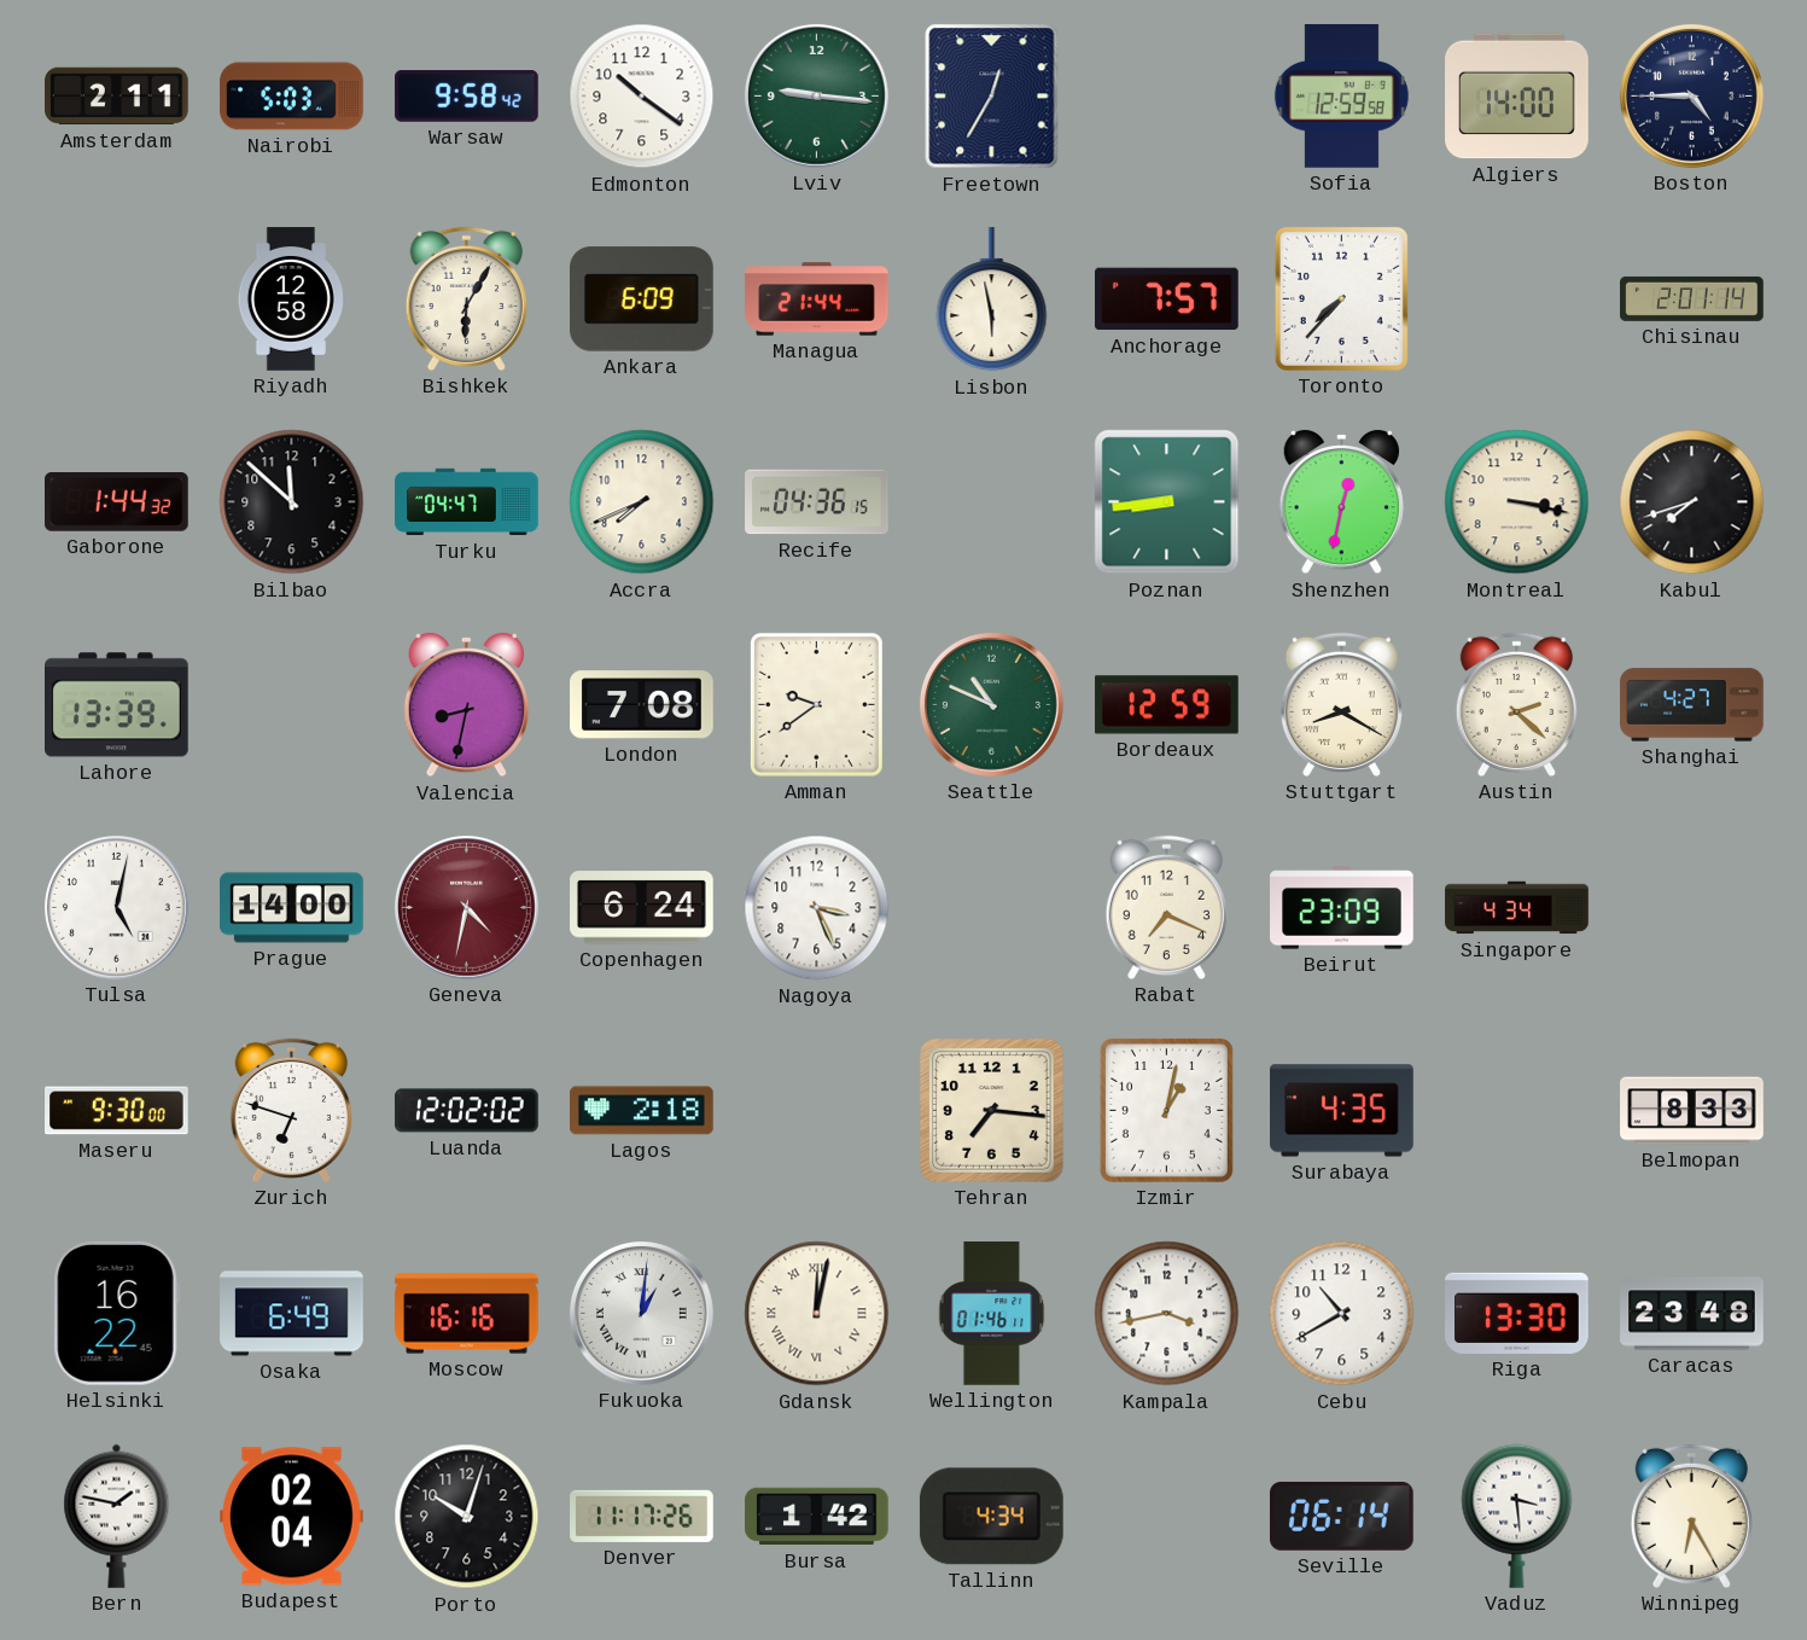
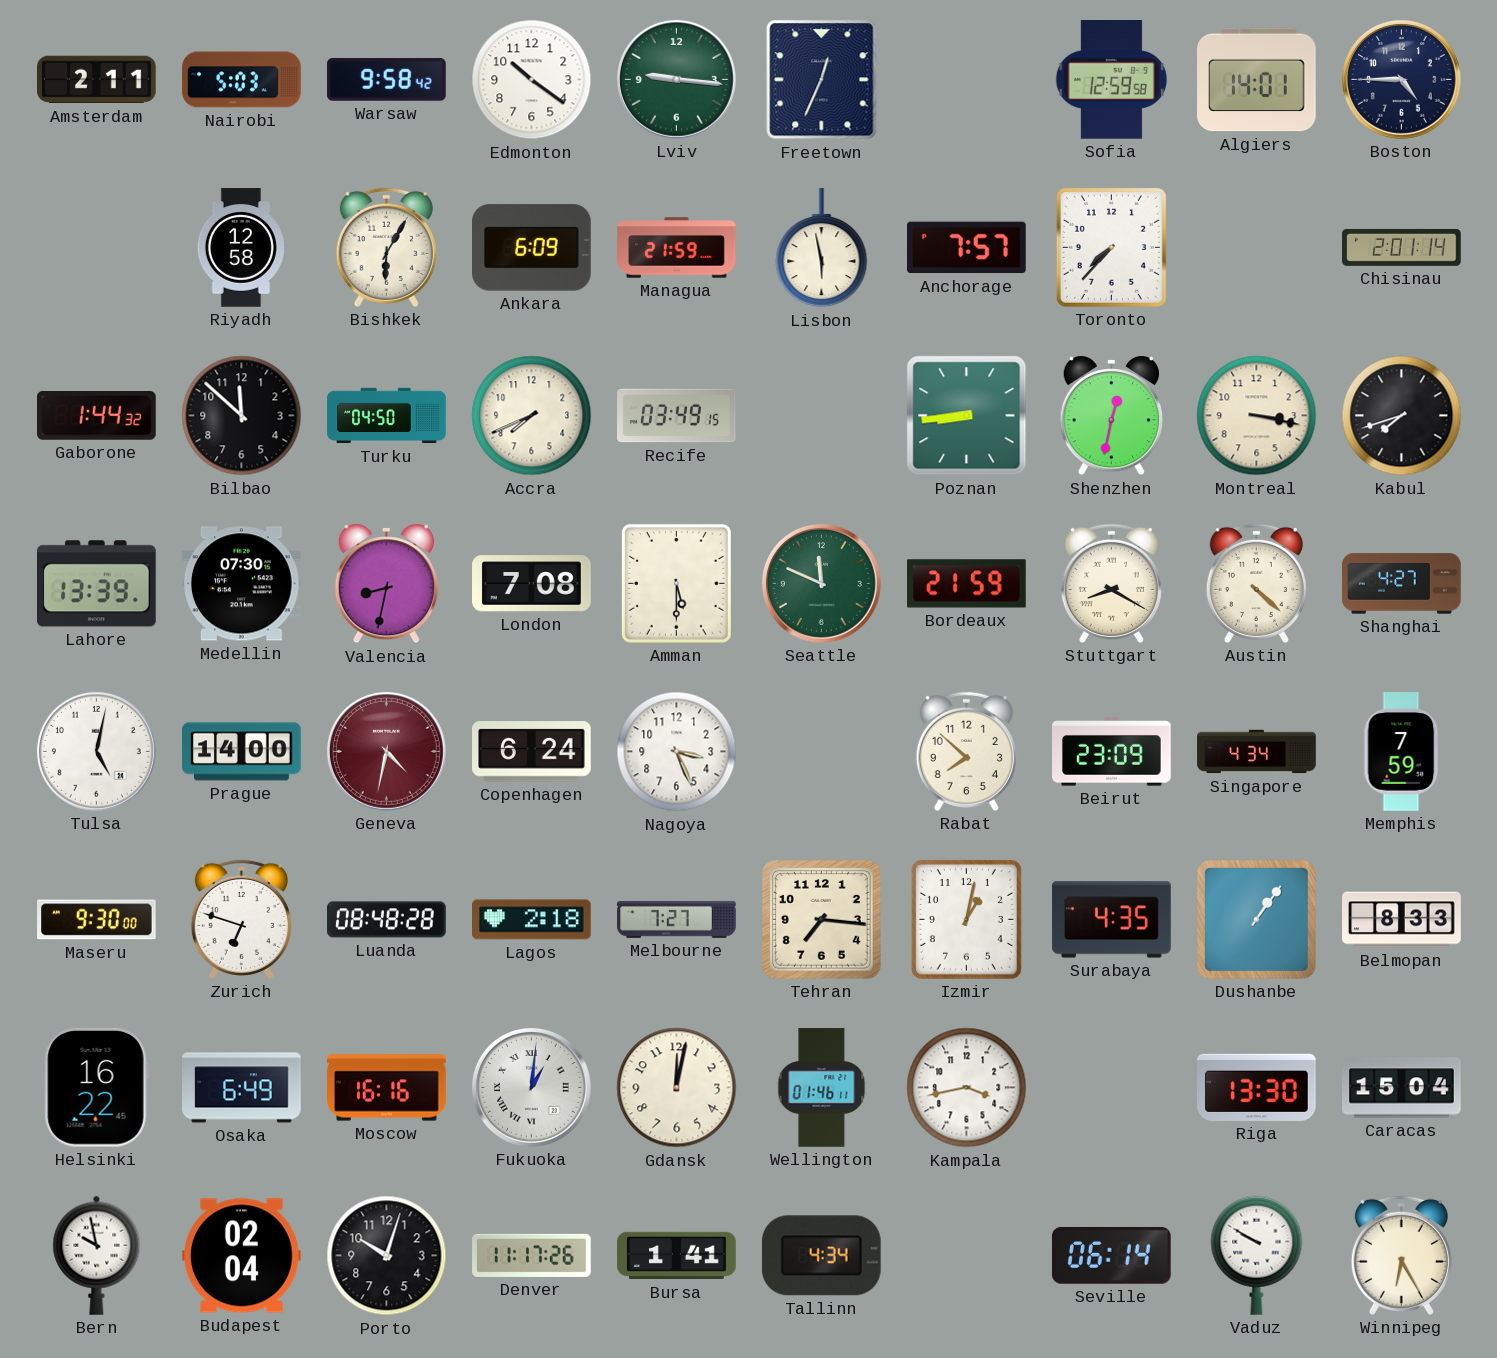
Freetown: 12:35 -> 12:34
Algiers: 14:00 -> 14:01
Managua: 21:44 -> 21:59
Turku: 04:47 -> 04:50
Recife: 04:36 -> 03:49
Medellin: none -> 07:30
Amman: 9:39 -> 5:30
Seattle: 10:49 -> 11:49
Bordeaux: 12:59 -> 21:59
Austin: 2:22 -> 4:22
Rabat: 7:19 -> 7:52
Memphis: none -> 7:59
Luanda: 12:02 -> 08:48
Melbourne: none -> 7:27
Dushanbe: none -> 1:06
Gdansk numerals: Roman -> Arabic
Cebu: 10:40 -> none
Caracas: 23:48 -> 15:04
Bern: 1:47 -> 9:58
Bursa: 1:42 -> 1:41
Vaduz: 3:29 -> 9:50
